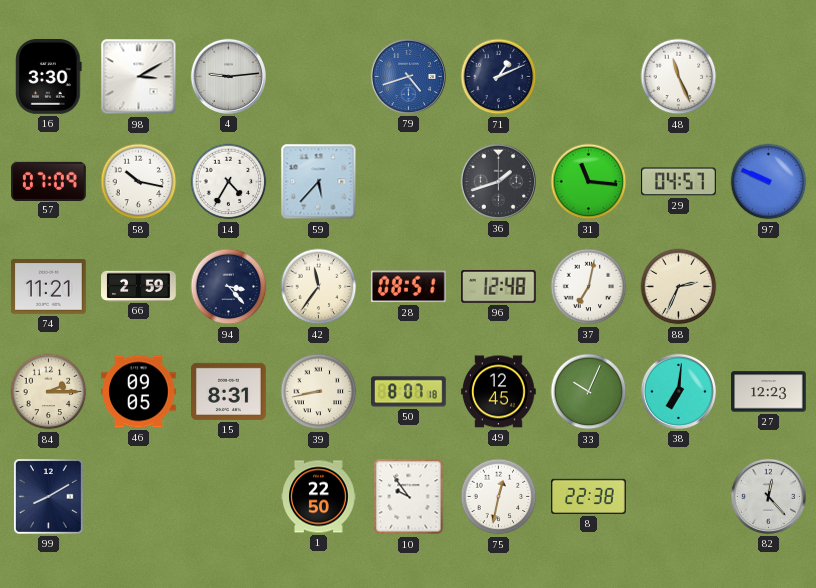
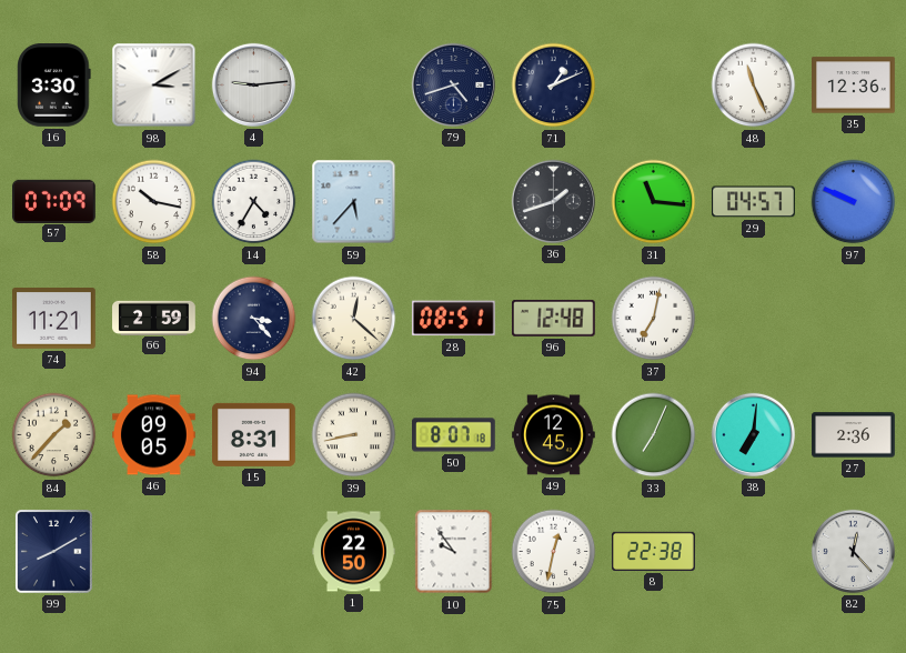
79 dial: blue -> navy
35: none -> 12:36
42: 11:36 -> 12:22
88: 2:34 -> none
84: 2:15 -> 1:37
33: 10:04 -> 7:04
27: 12:23 -> 2:36
